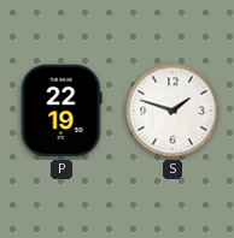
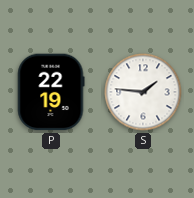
S: 1:48 -> 1:46
